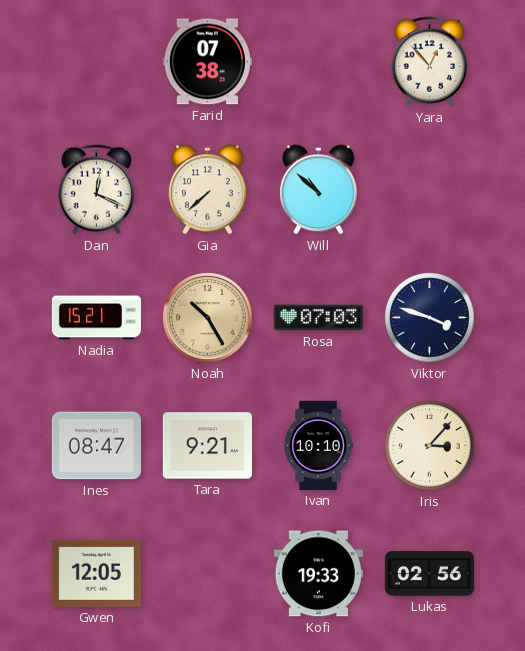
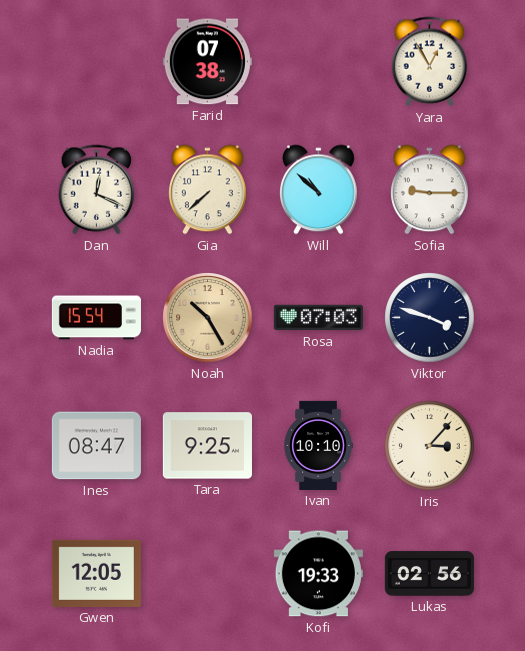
Yara: 12:53 -> 12:55
Sofia: none -> 9:15
Nadia: 15:21 -> 15:54
Tara: 9:21 -> 9:25
